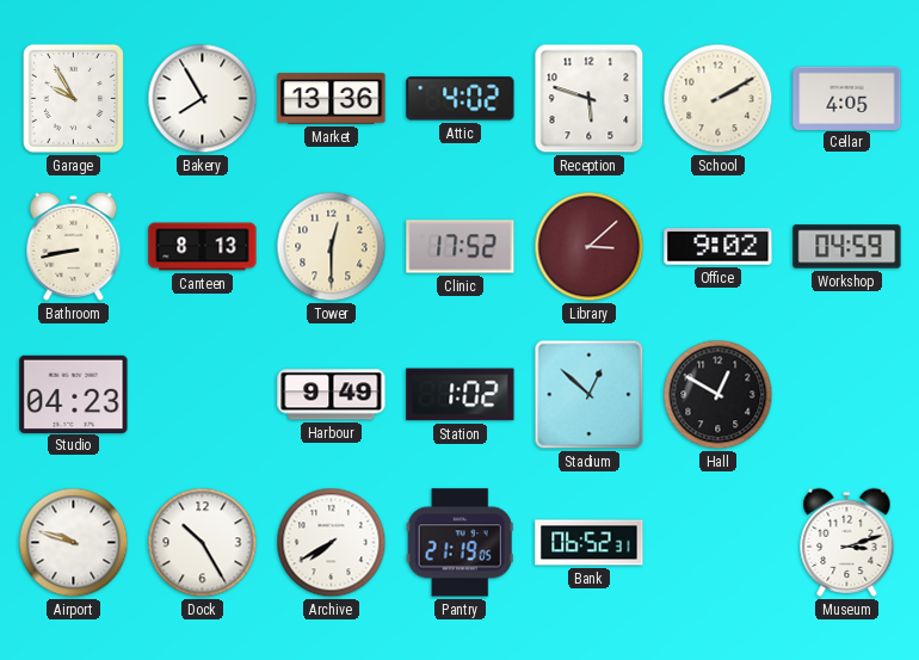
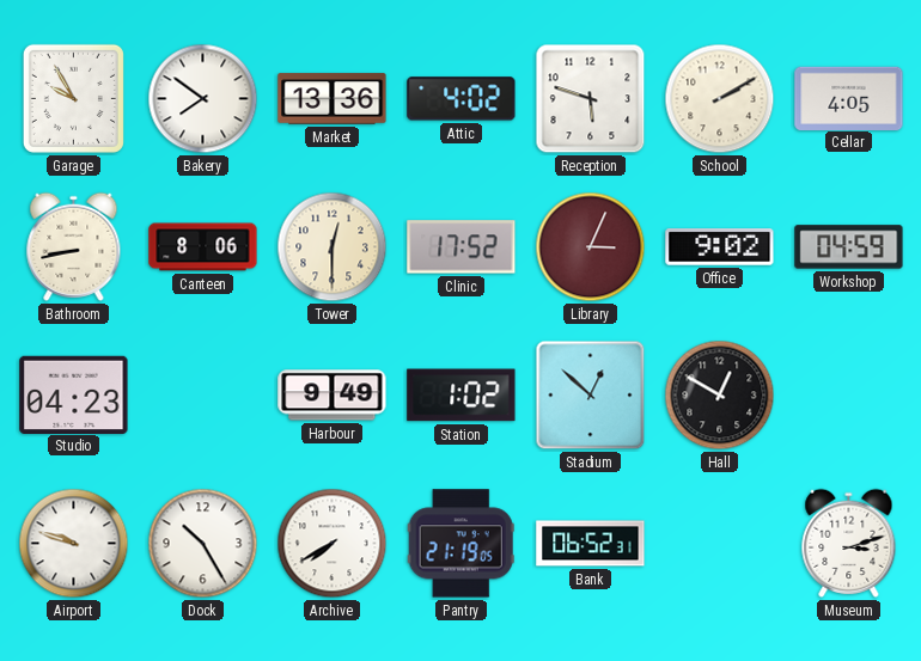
Bakery: 7:55 -> 7:51
Canteen: 8:13 -> 8:06
Library: 3:08 -> 3:04
